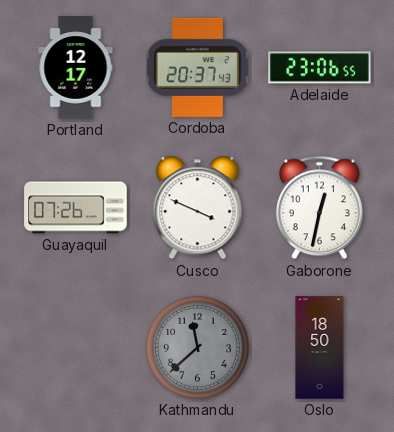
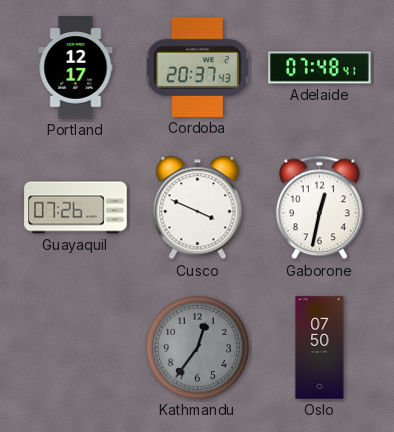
Adelaide: 23:06 -> 07:48
Kathmandu: 11:38 -> 12:36
Oslo: 18:50 -> 07:50
